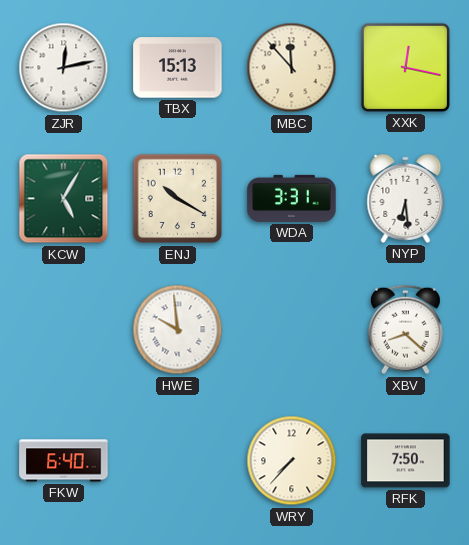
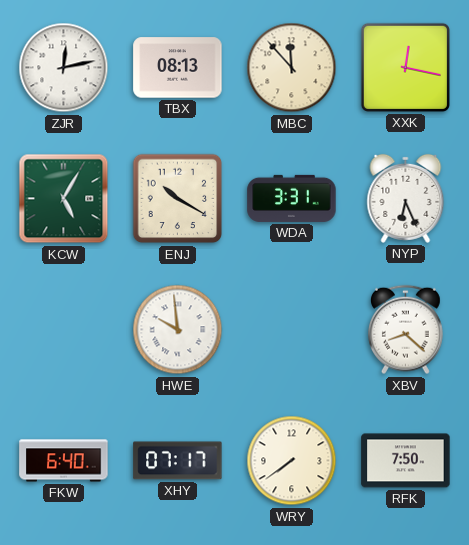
TBX: 15:13 -> 08:13
NYP: 6:29 -> 6:26
XHY: none -> 07:17
WRY: 7:37 -> 7:39
